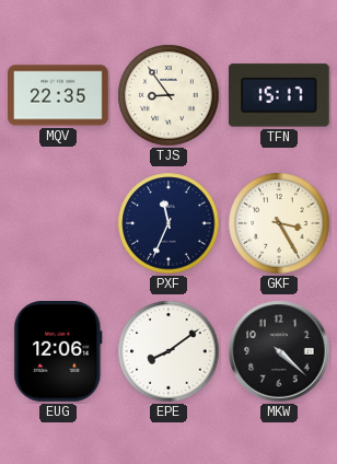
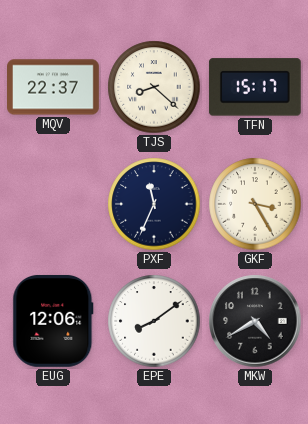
MQV: 22:35 -> 22:37
TJS: 8:54 -> 8:22
MKW: 4:22 -> 4:40
